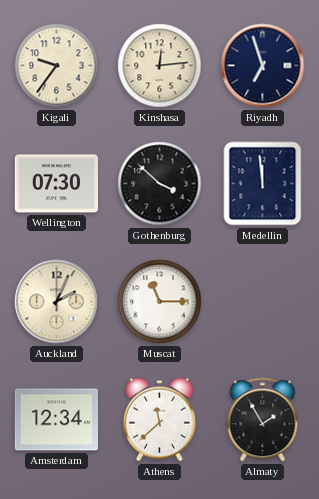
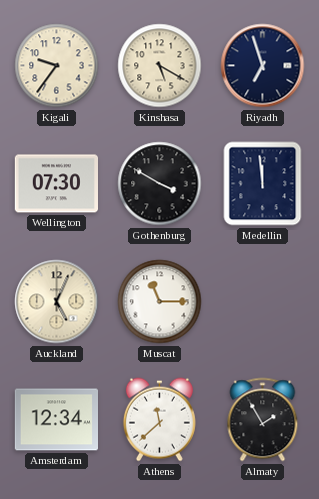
Kinshasa: 12:14 -> 5:20
Gothenburg: 3:52 -> 3:50
Auckland: 2:04 -> 5:04
